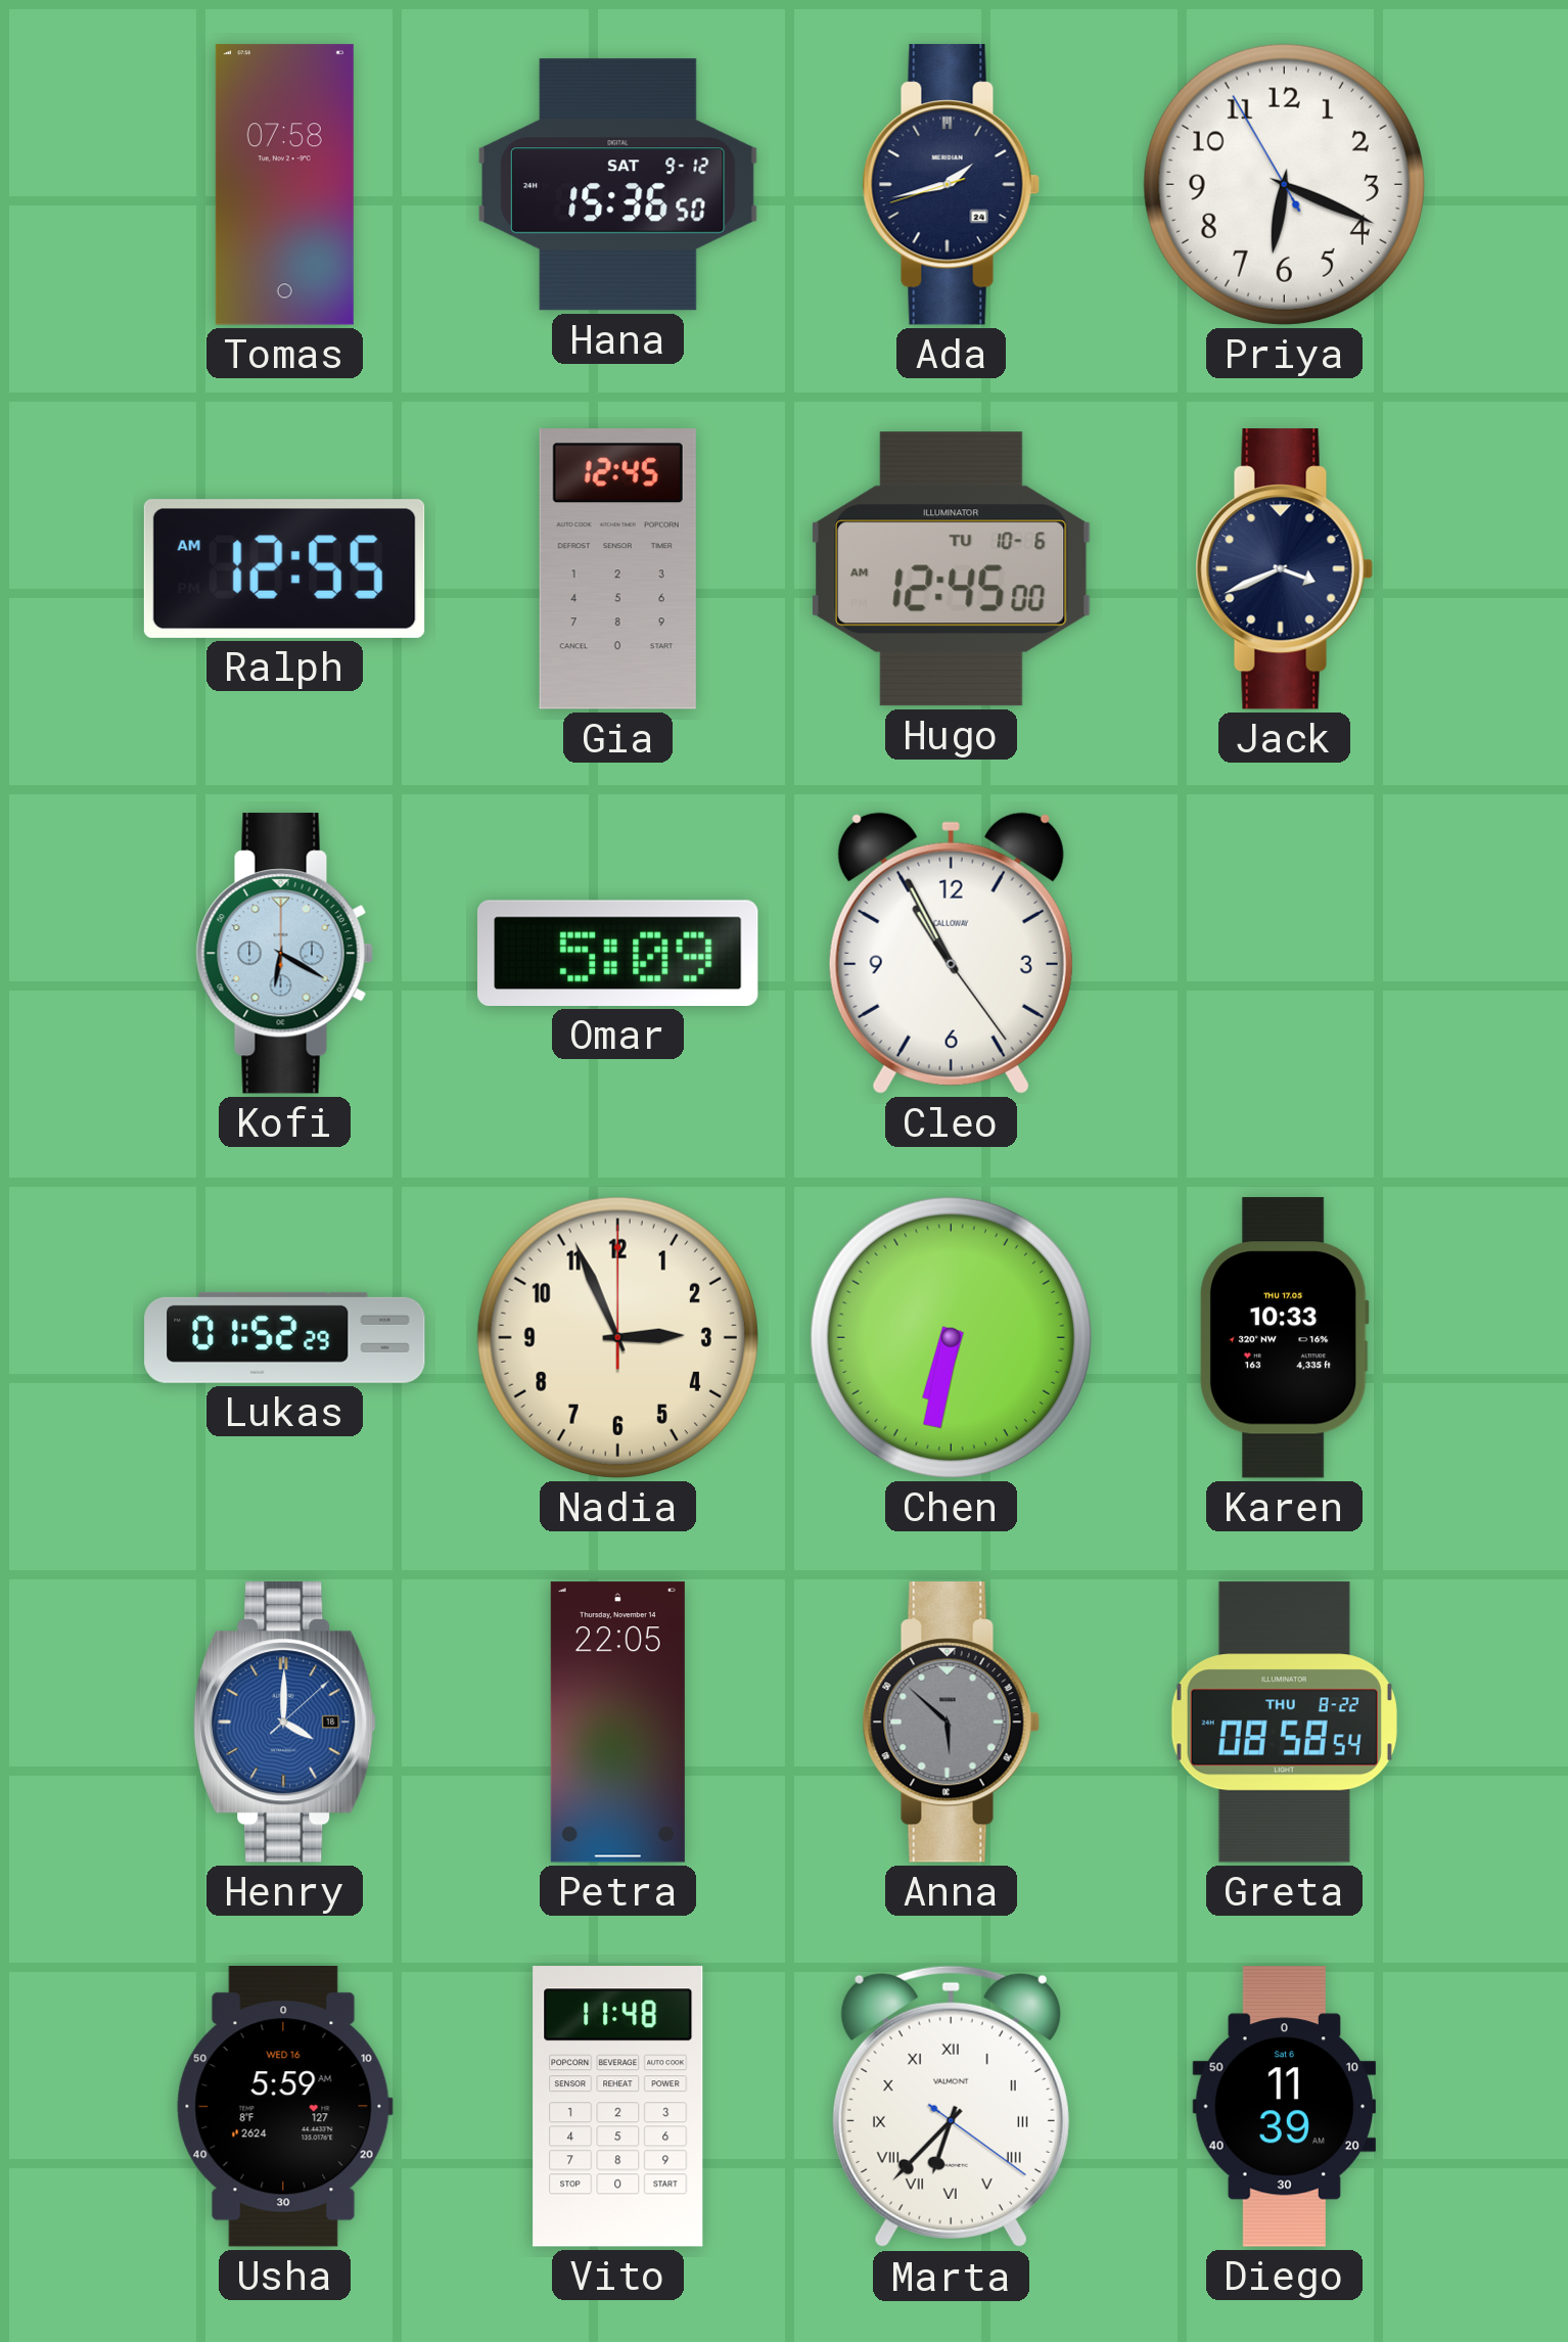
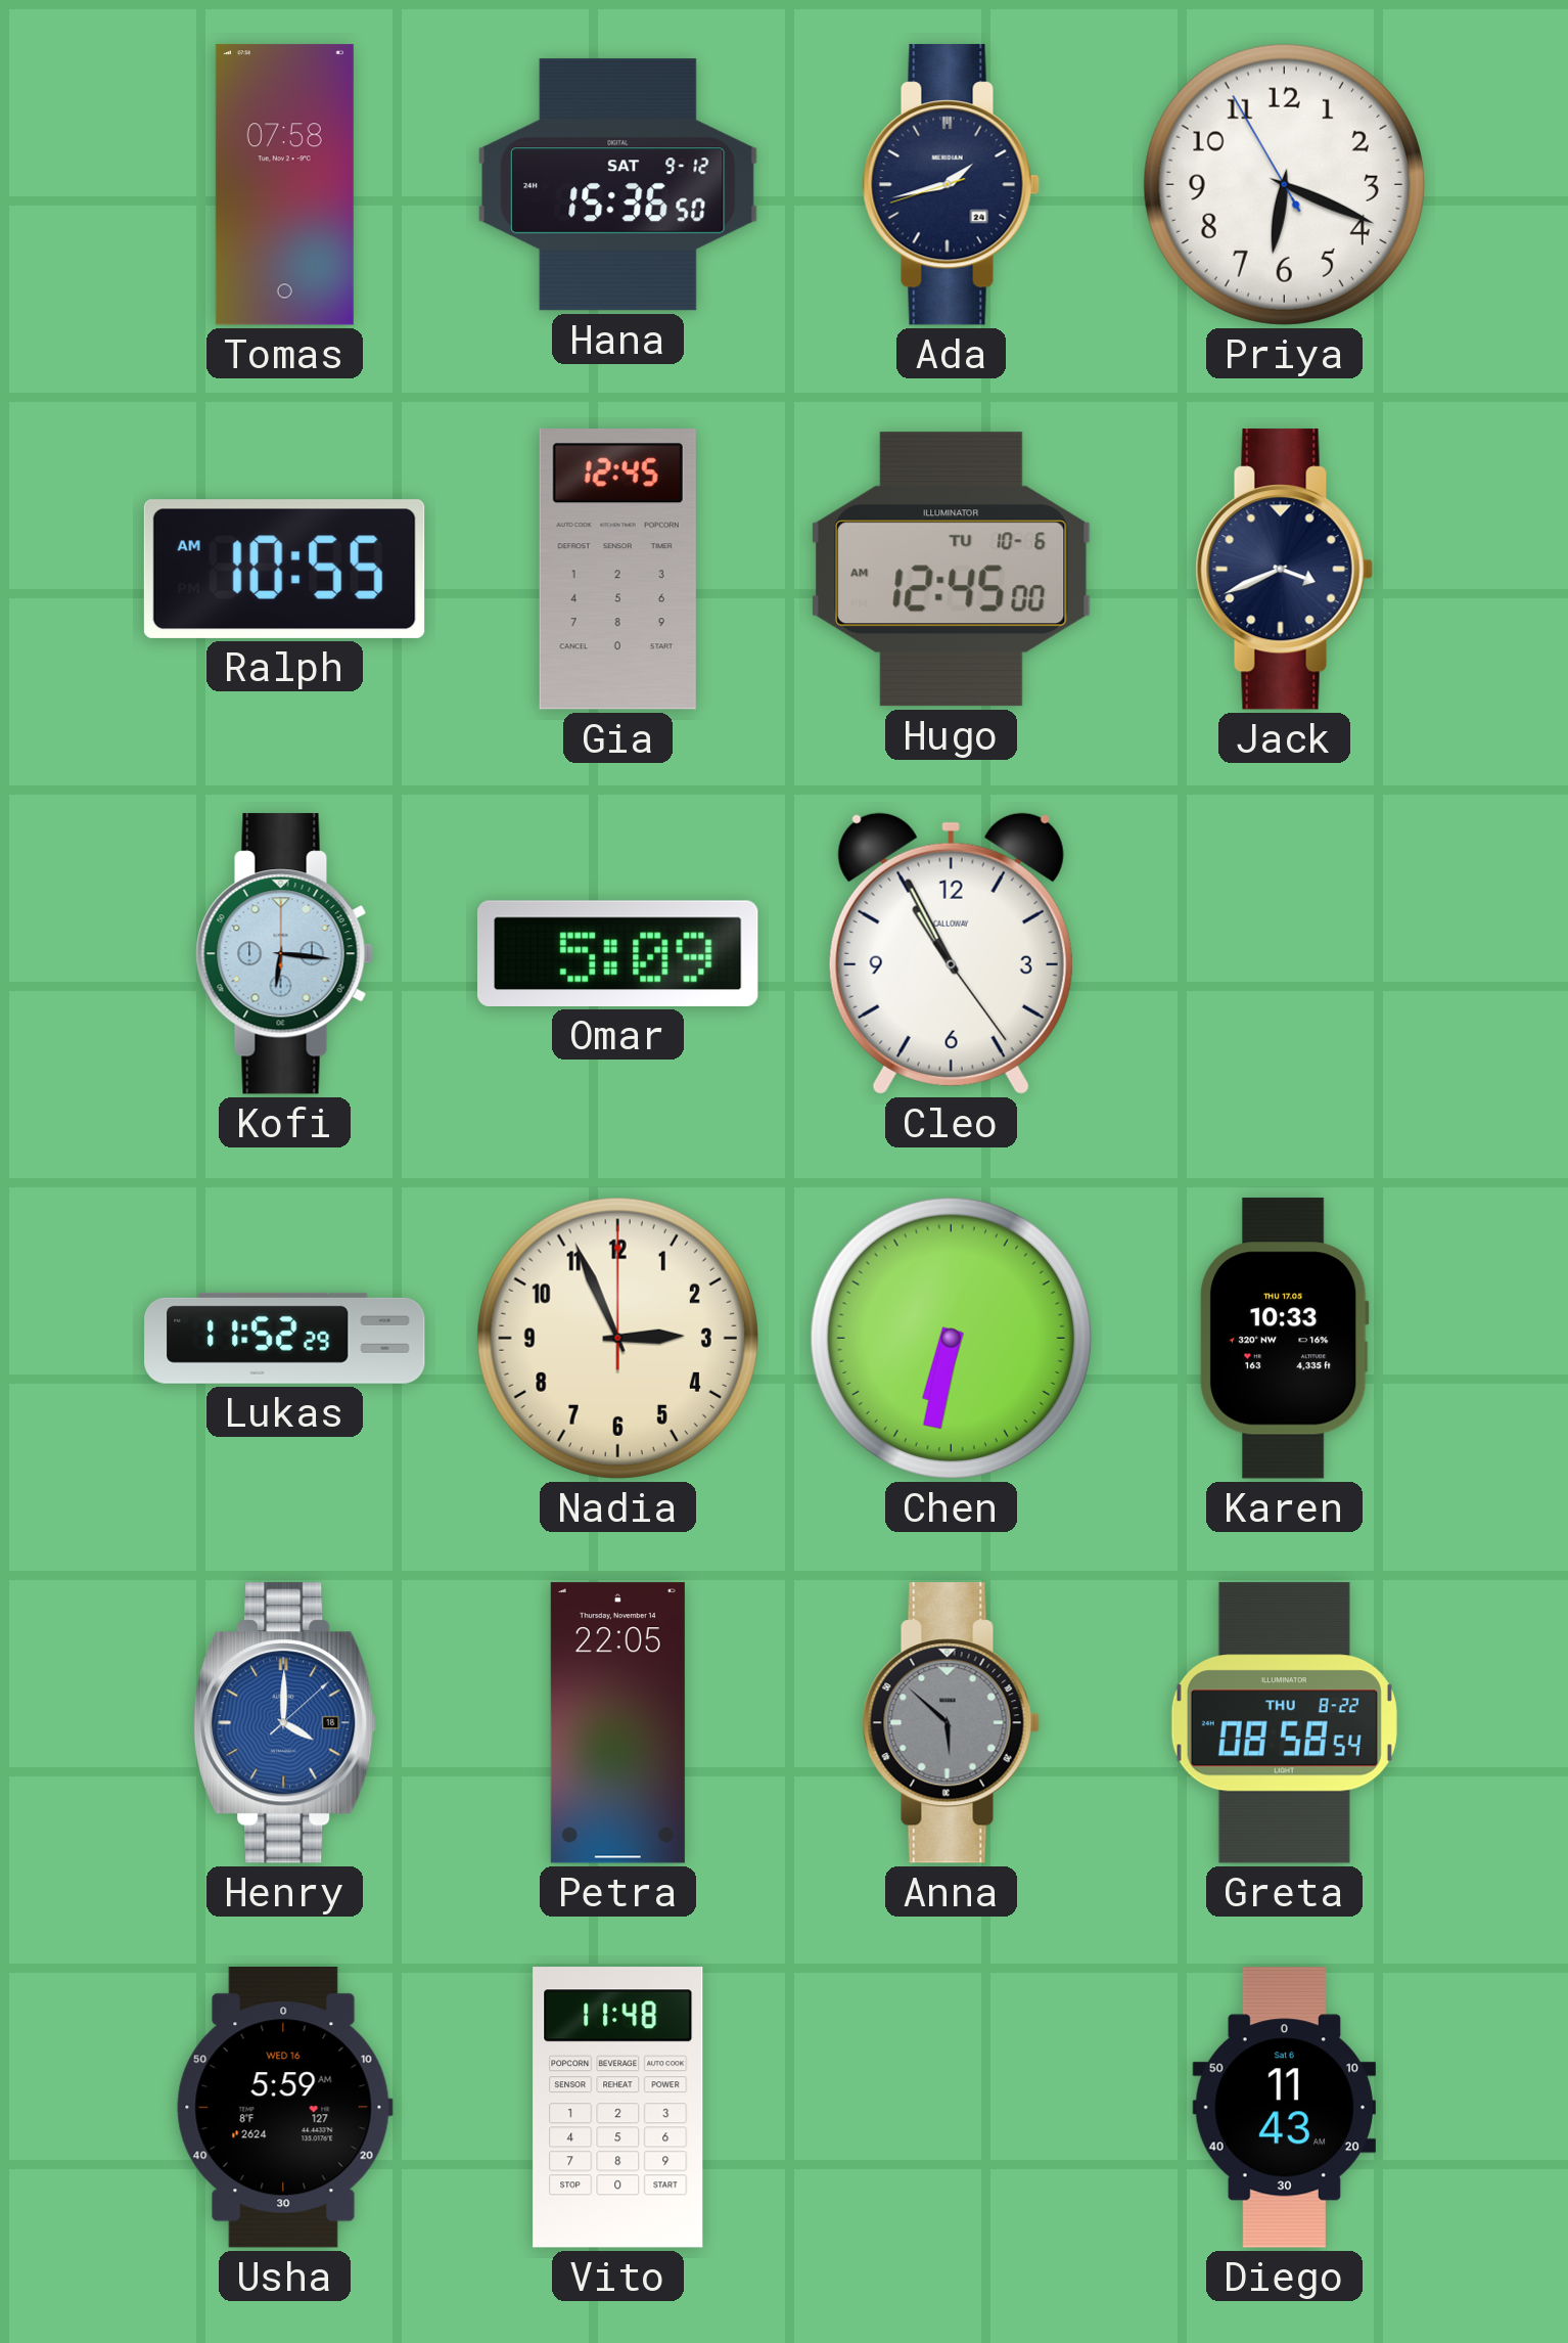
Ralph: 12:55 -> 10:55
Kofi: 6:20 -> 6:16
Lukas: 01:52 -> 11:52
Marta: 6:37 -> none
Diego: 11:39 -> 11:43
